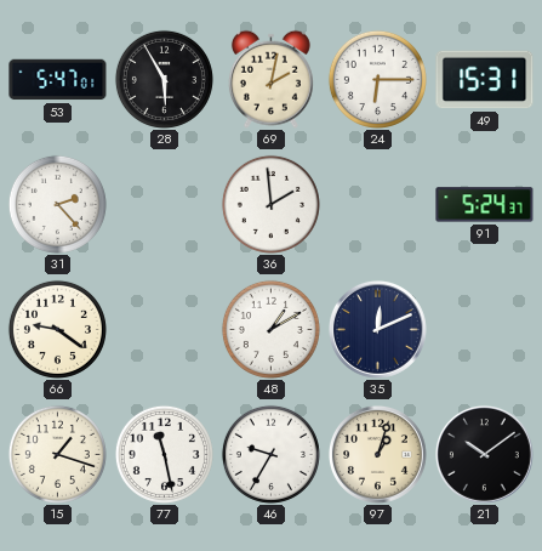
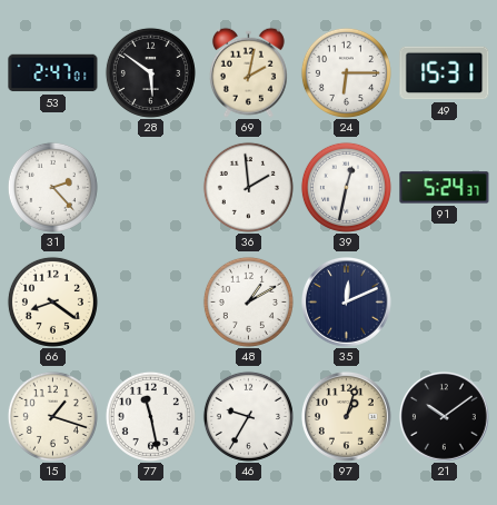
53: 5:47 -> 2:47
28: 5:55 -> 5:51
39: none -> 12:32
66: 9:21 -> 8:21
